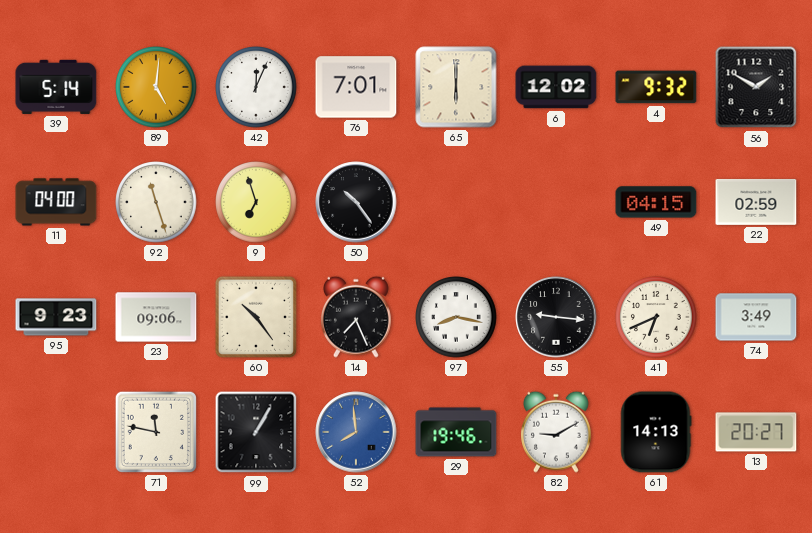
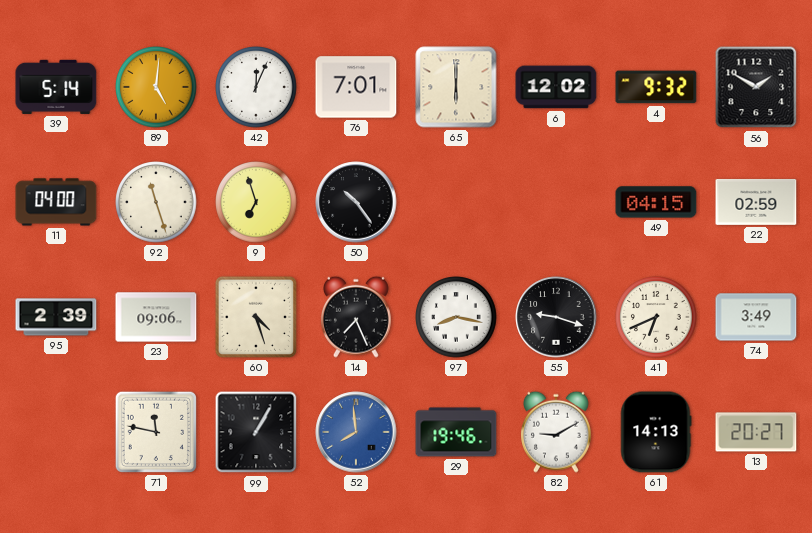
95: 9:23 -> 2:39
60: 10:24 -> 4:27
55: 9:16 -> 9:18
